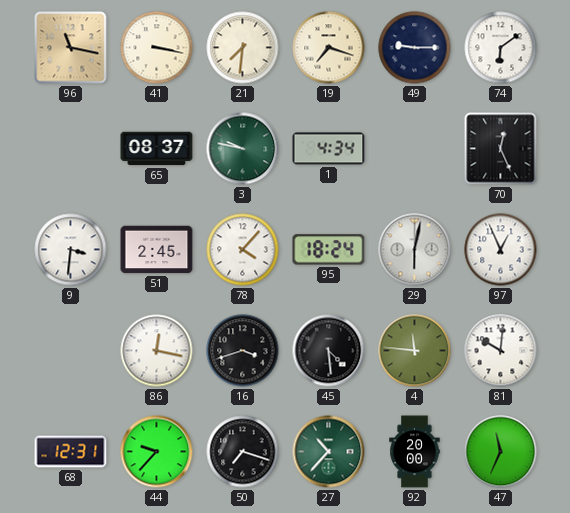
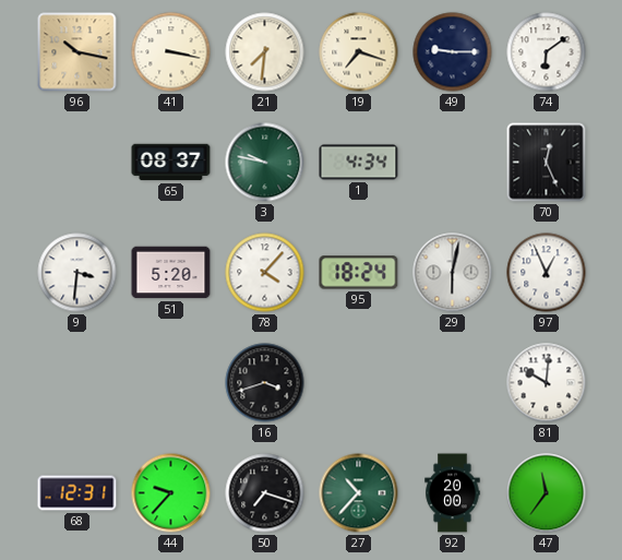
96: 11:17 -> 10:17
51: 2:45 -> 5:20
86: 12:17 -> none
45: 4:29 -> none
4: 11:46 -> none
47: 11:34 -> 11:36
